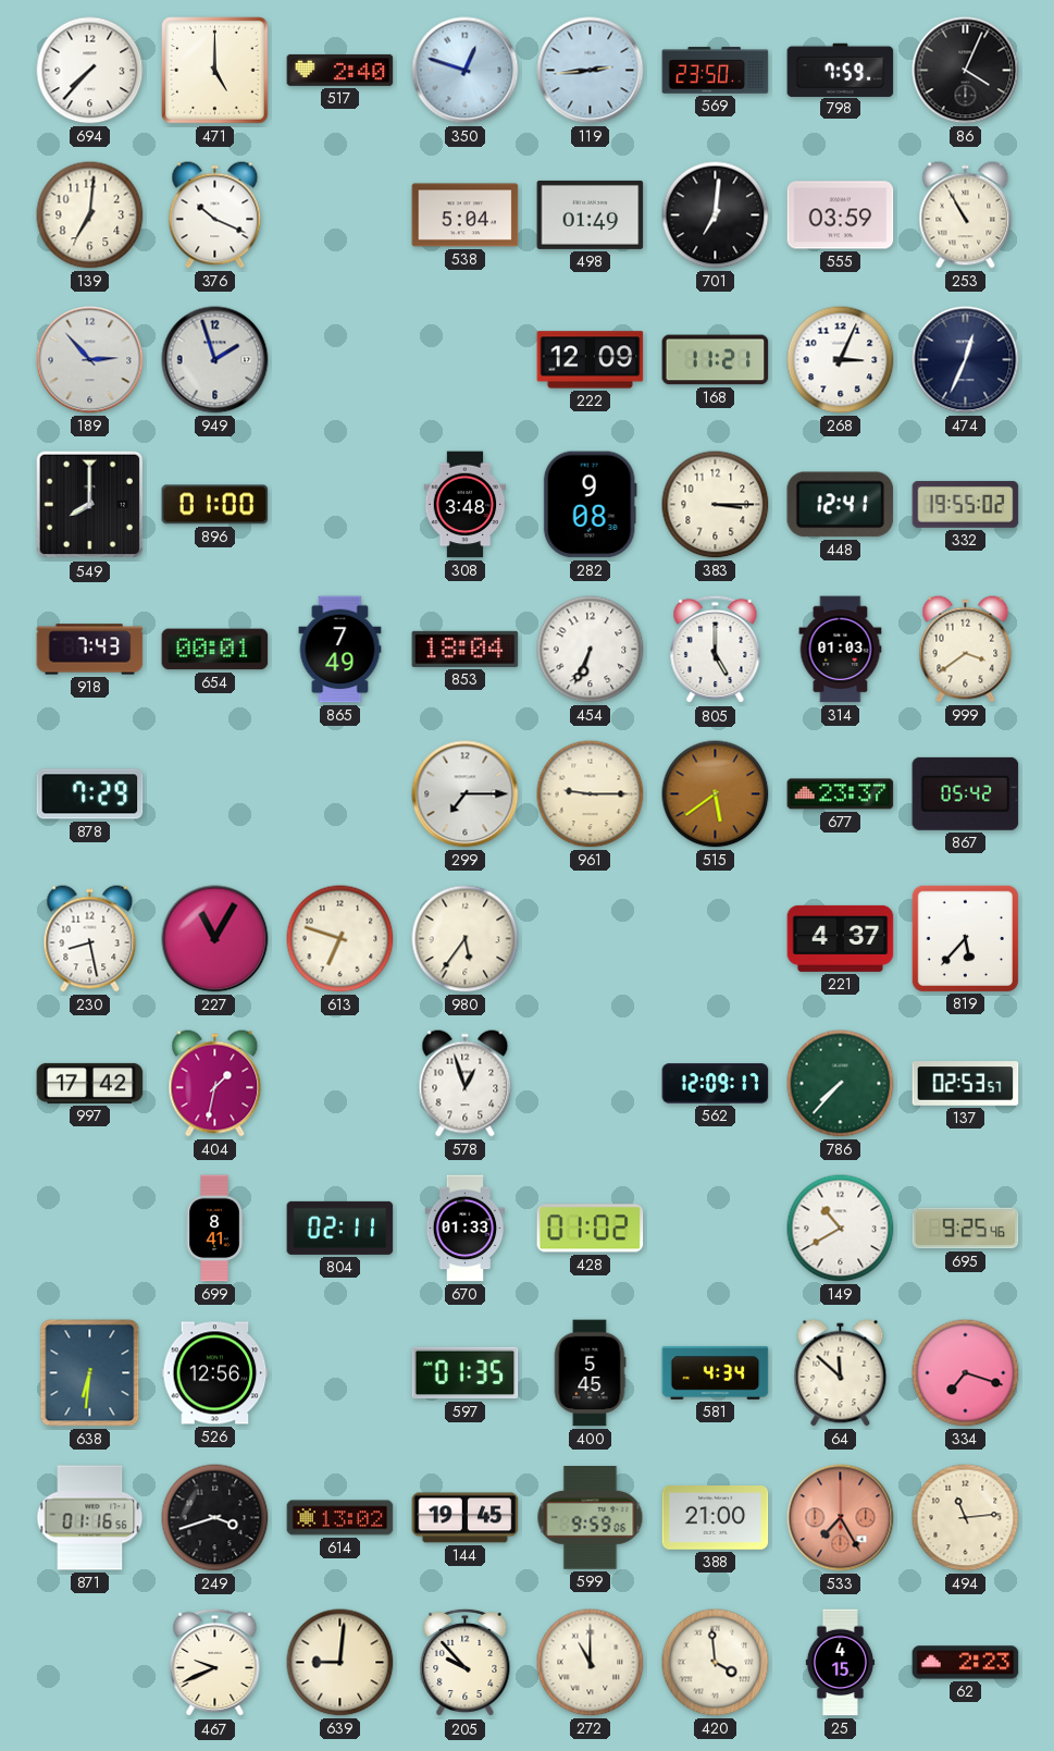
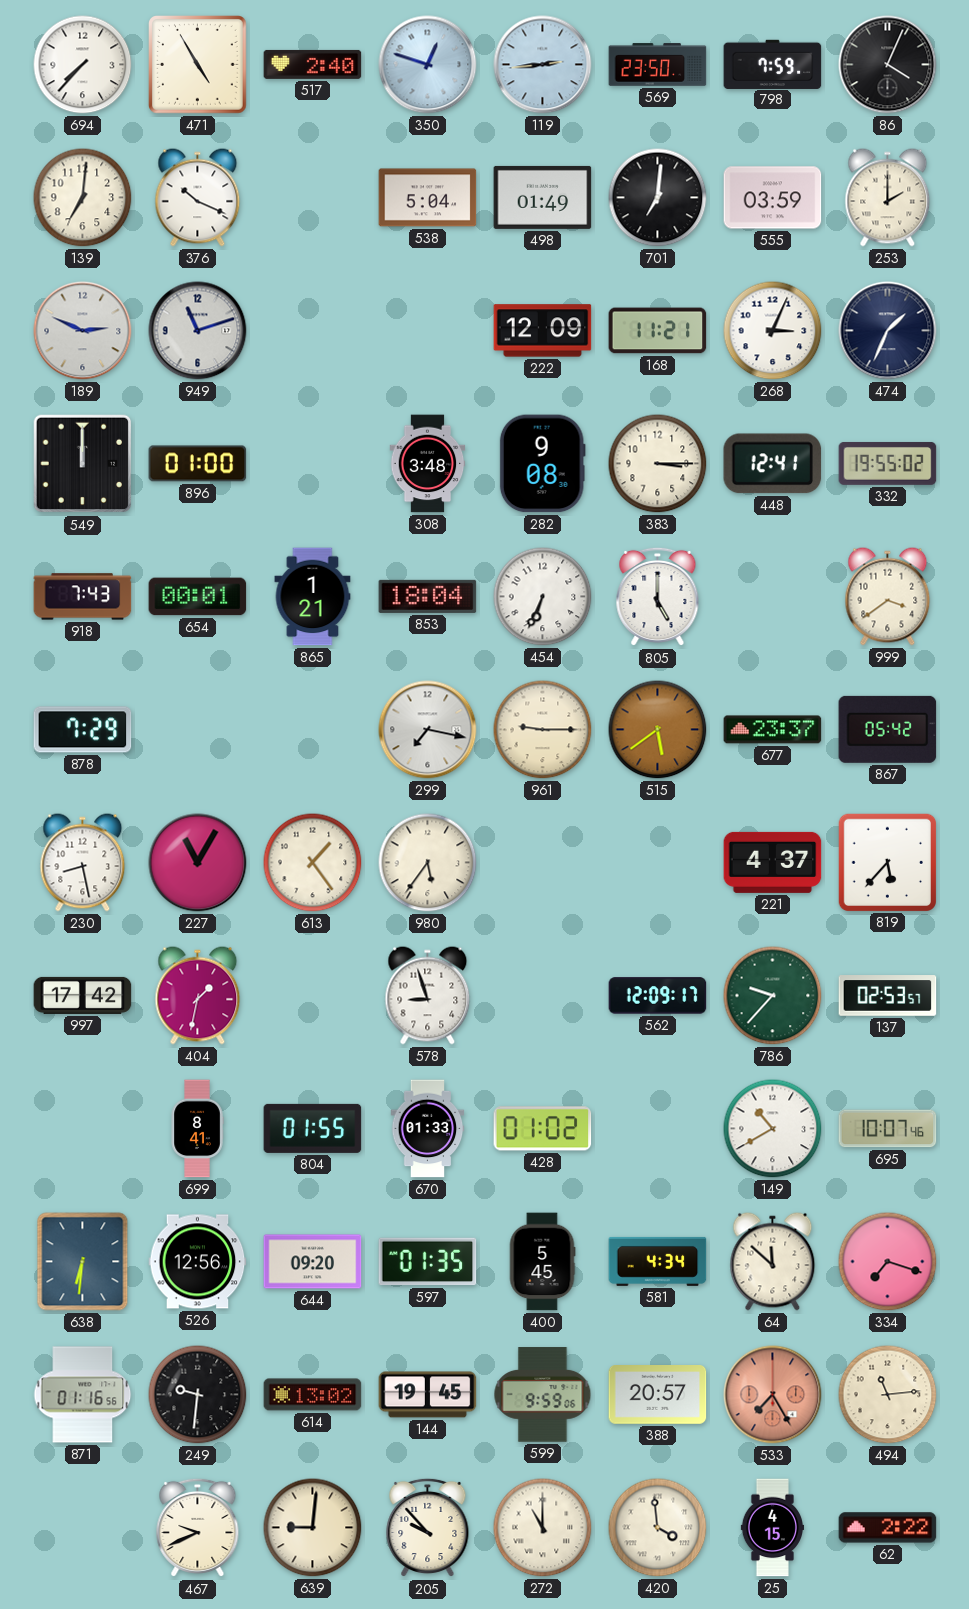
471: 5:00 -> 4:55
253: 10:55 -> 2:00
189: 2:53 -> 2:49
949: 1:57 -> 11:12
474: 12:34 -> 1:34
549: 8:00 -> 12:00
865: 7:49 -> 1:21
314: 01:03 -> none
299: 7:15 -> 7:17
613: 6:48 -> 1:24
578: 12:57 -> 8:57
786: 7:37 -> 9:37
804: 02:11 -> 01:55
695: 9:25 -> 10:07
644: none -> 09:20
249: 3:42 -> 9:31
388: 21:00 -> 20:57
62: 2:23 -> 2:22
